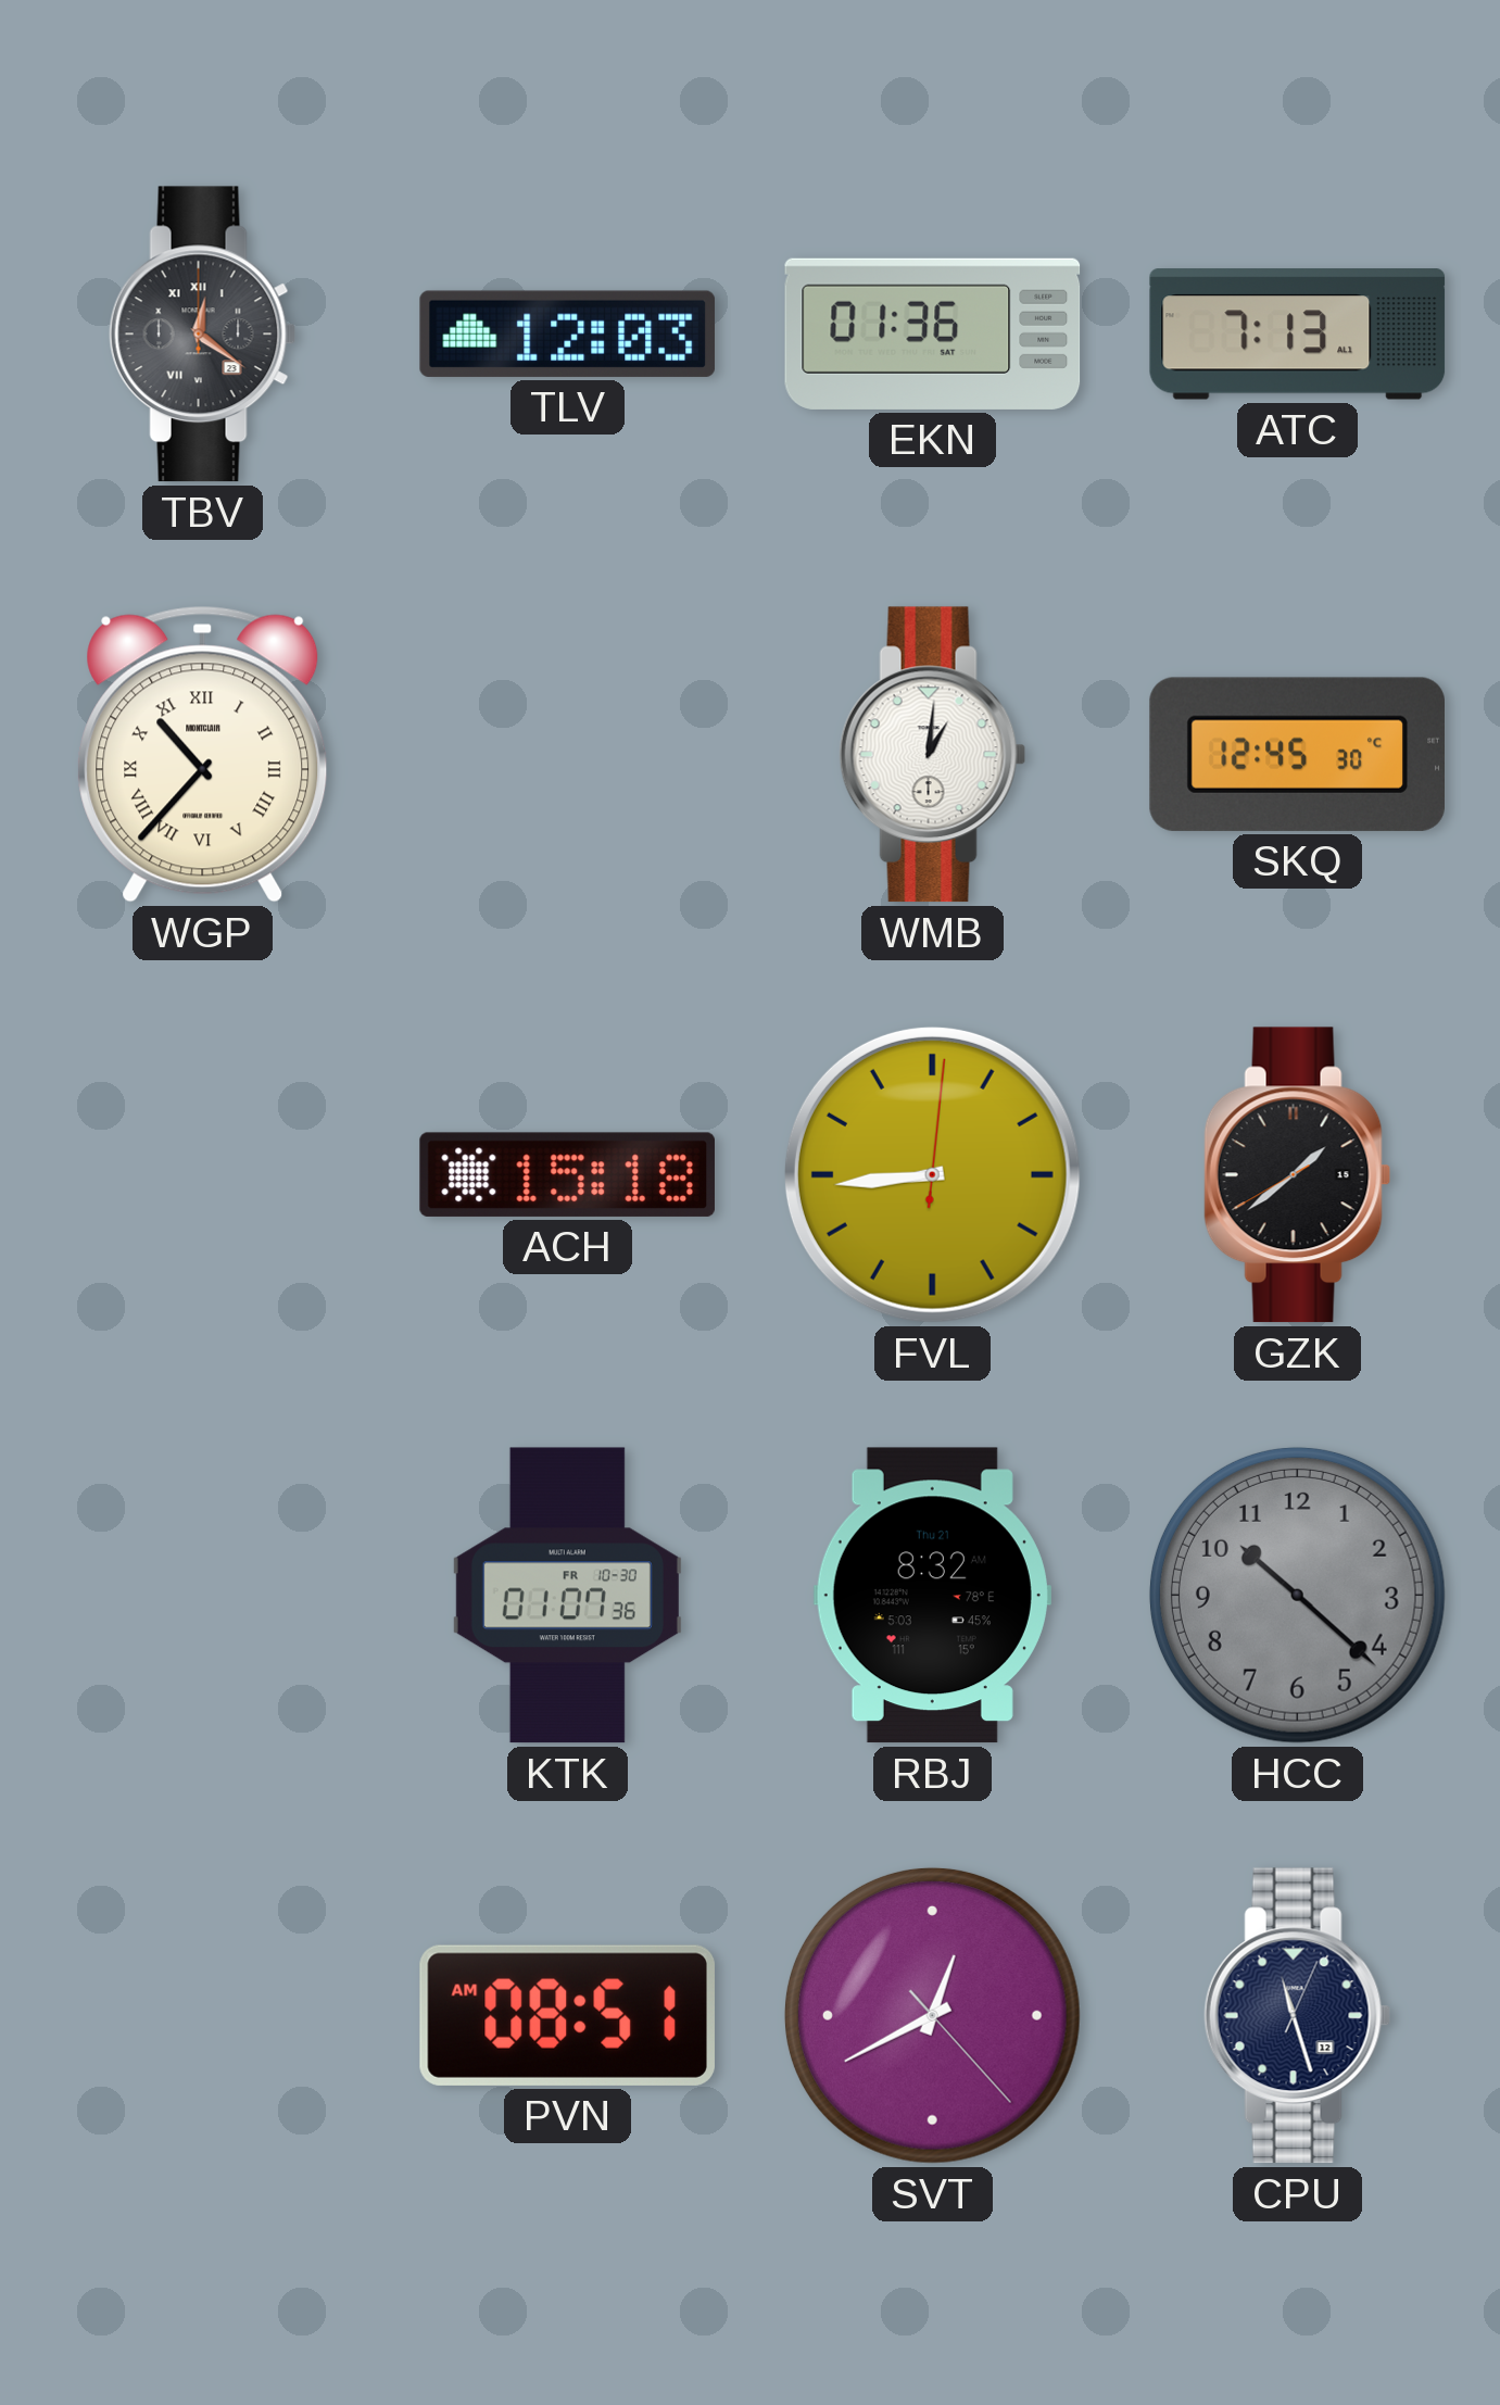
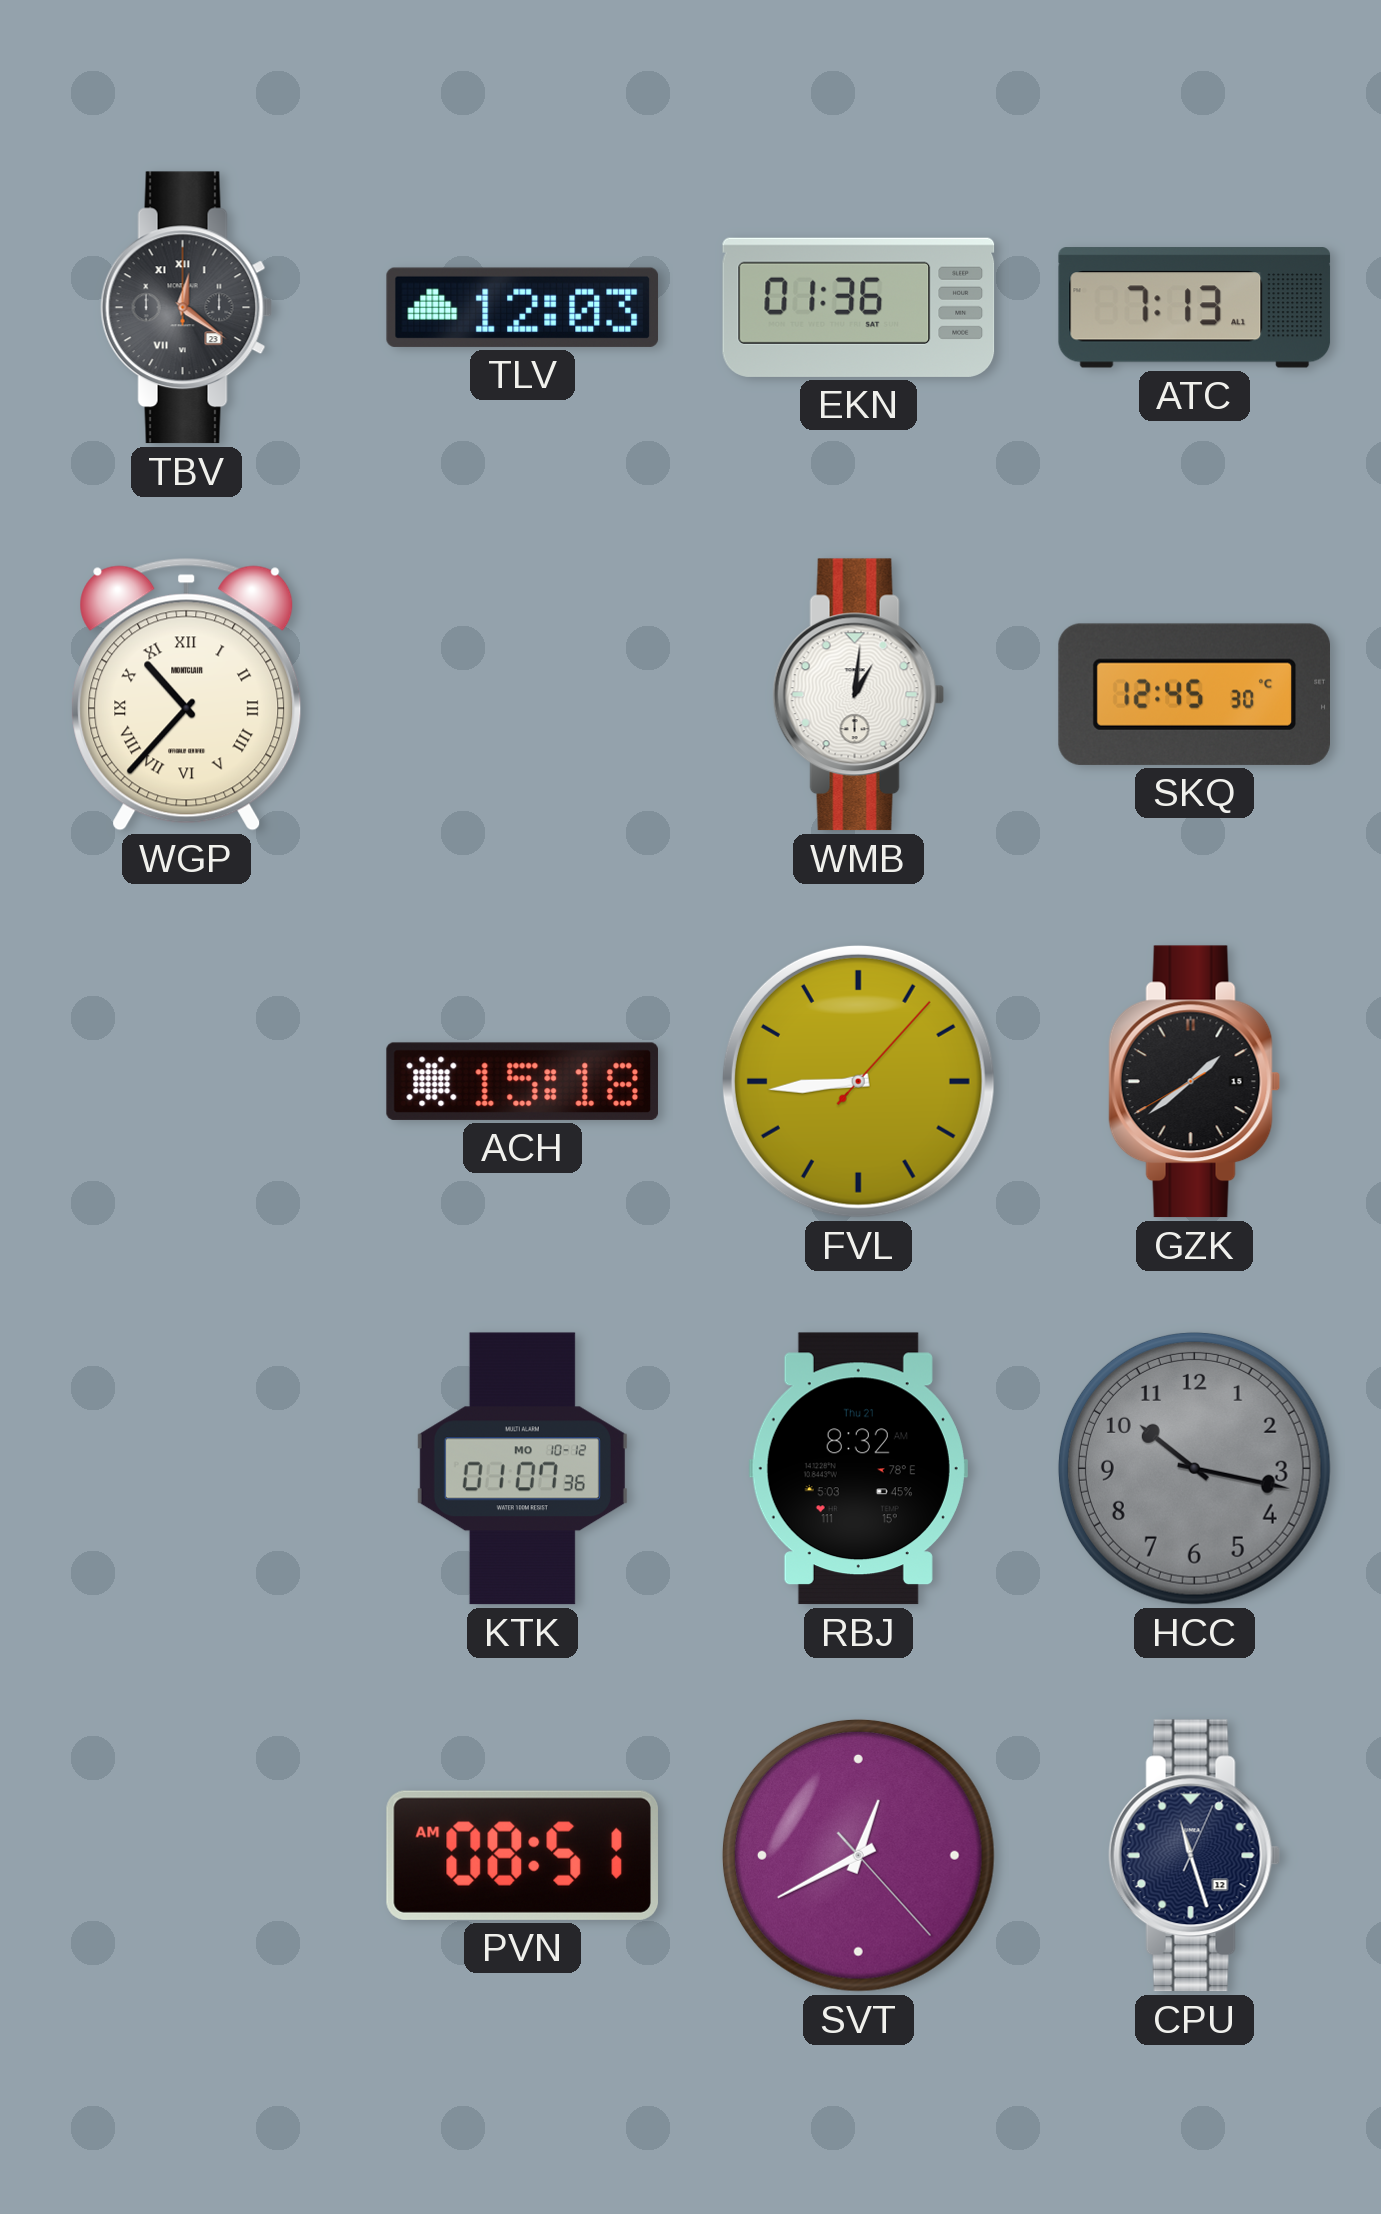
FVL: 8:44:01 -> 8:44:07
KTK date: FR 10-30 -> MO 10-12
HCC: 10:22 -> 10:17
